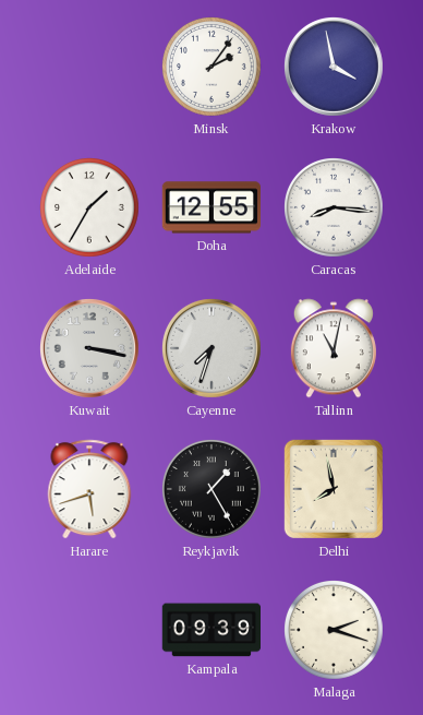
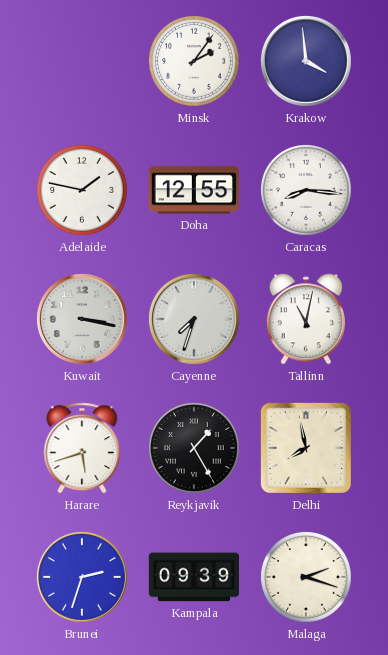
Krakow: 3:58 -> 3:59
Adelaide: 1:35 -> 1:47
Brunei: none -> 2:33
